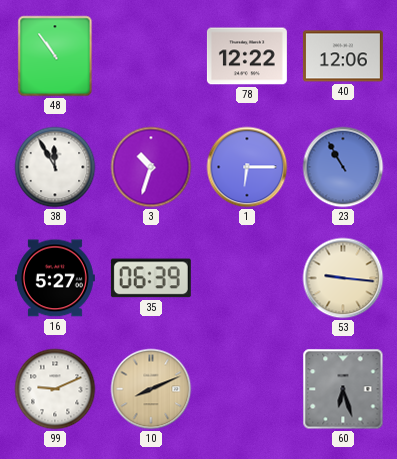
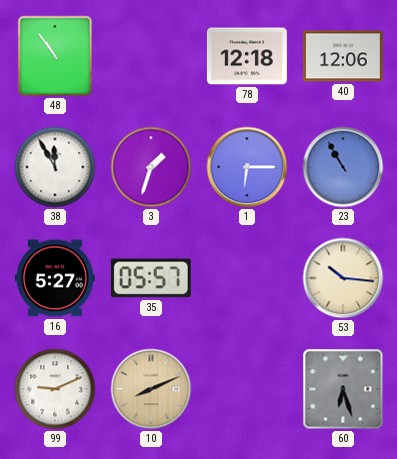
78: 12:22 -> 12:18
3: 10:33 -> 1:33
35: 06:39 -> 05:57
53: 9:16 -> 10:16
